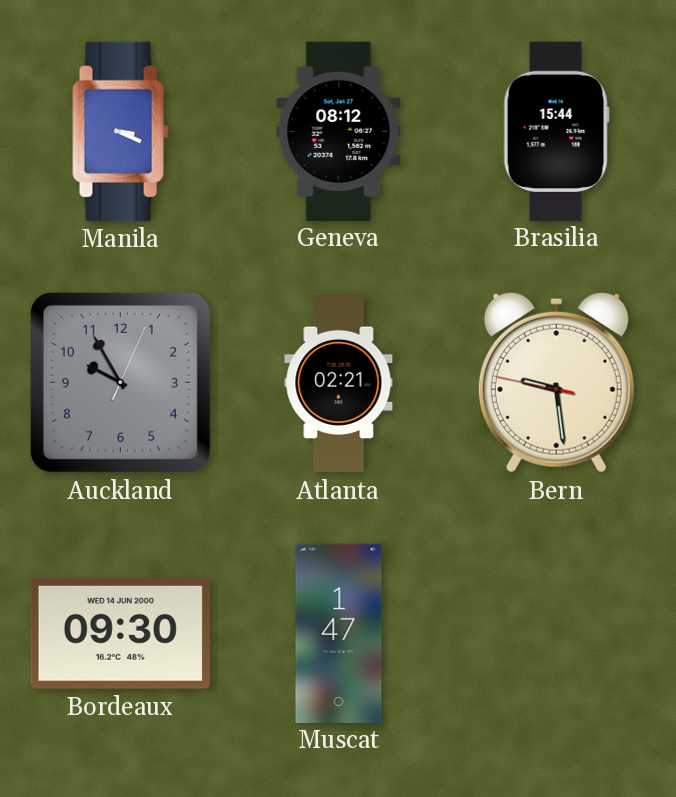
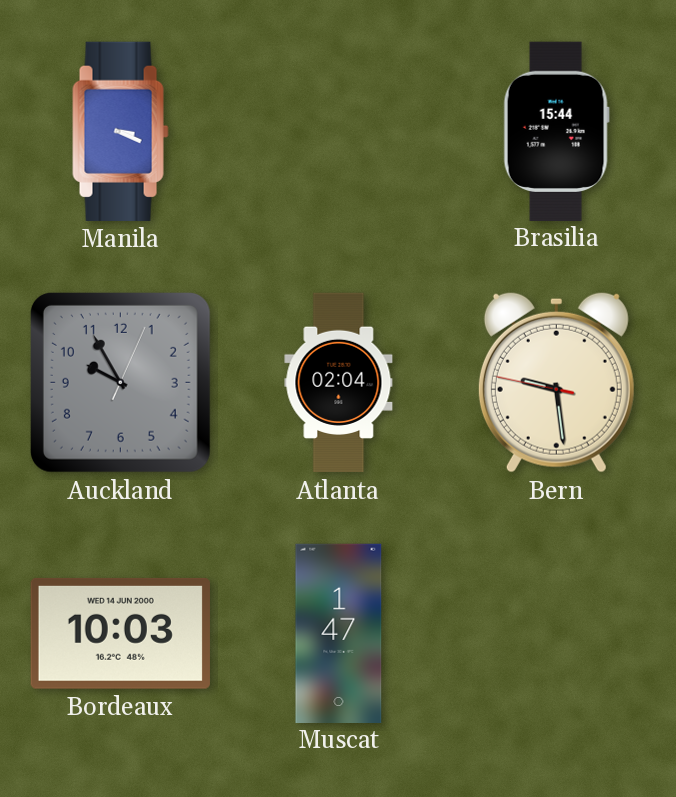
Geneva: 08:12 -> none
Atlanta: 02:21 -> 02:04
Bordeaux: 09:30 -> 10:03
